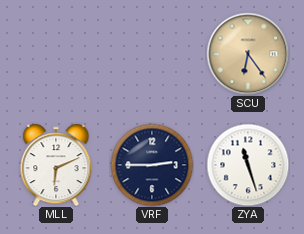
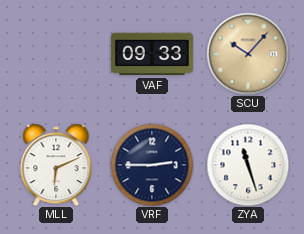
VAF: none -> 09:33
SCU: 6:24 -> 10:07
